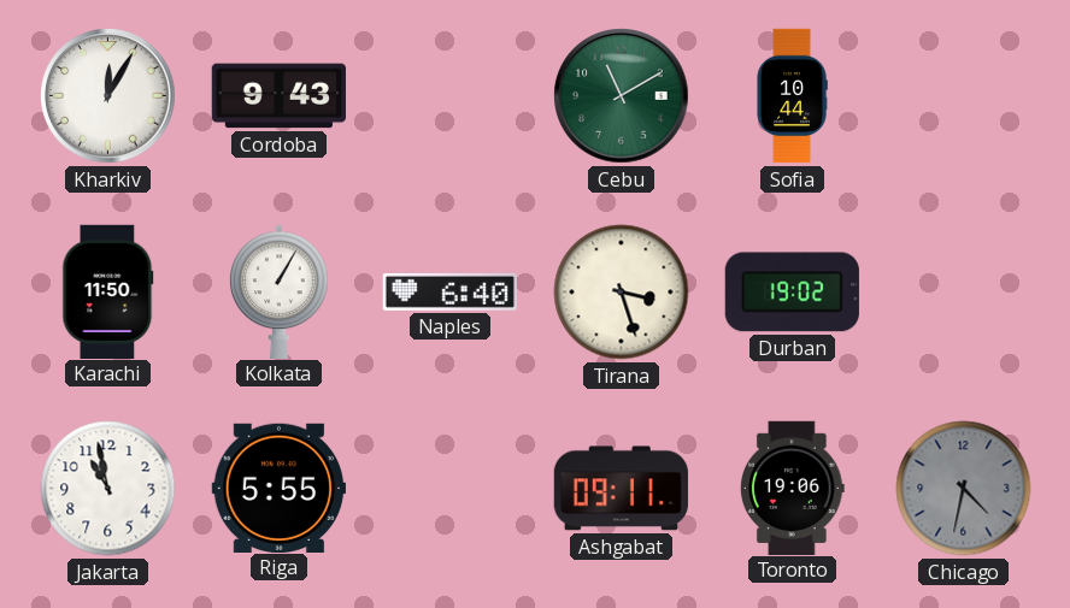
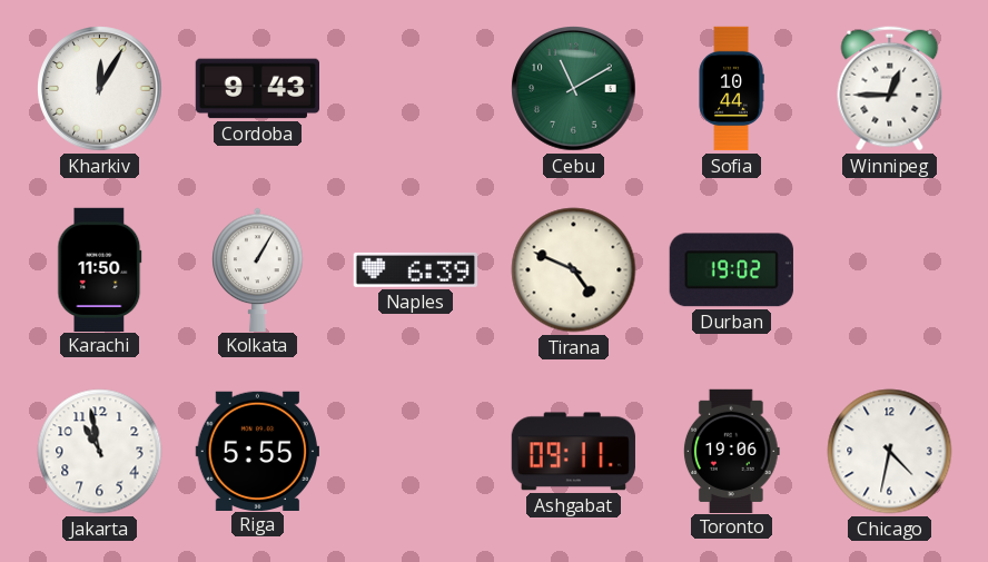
Winnipeg: none -> 12:45
Naples: 6:40 -> 6:39
Tirana: 3:27 -> 4:49
Chicago dial: grey -> white
